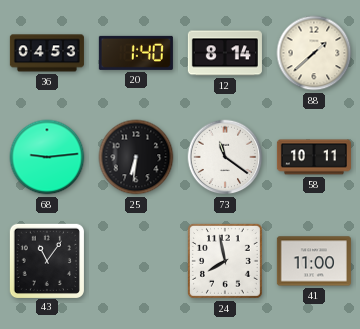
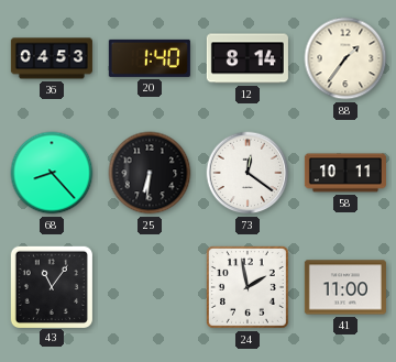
88: 1:38 -> 1:36
68: 9:14 -> 8:23
73: 11:21 -> 12:21
24: 7:58 -> 1:58
